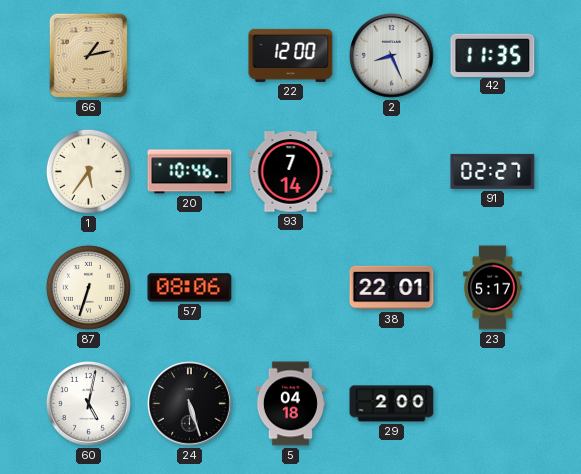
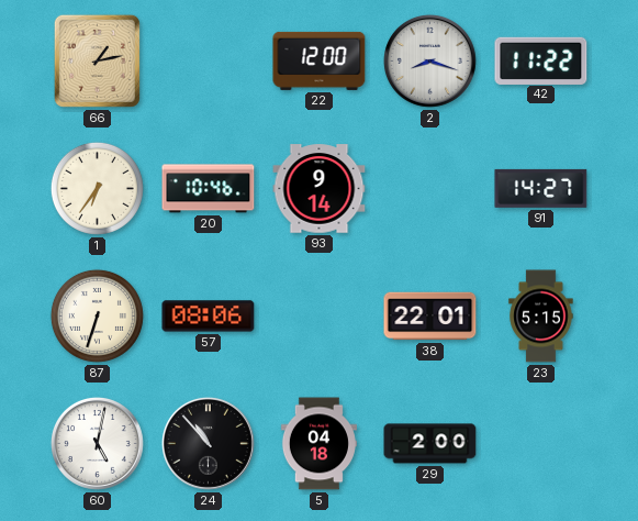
2: 8:26 -> 8:18
42: 11:35 -> 11:22
1: 5:36 -> 6:36
93: 7:14 -> 9:14
91: 02:27 -> 14:27
23: 5:17 -> 5:15
24: 5:27 -> 10:53
